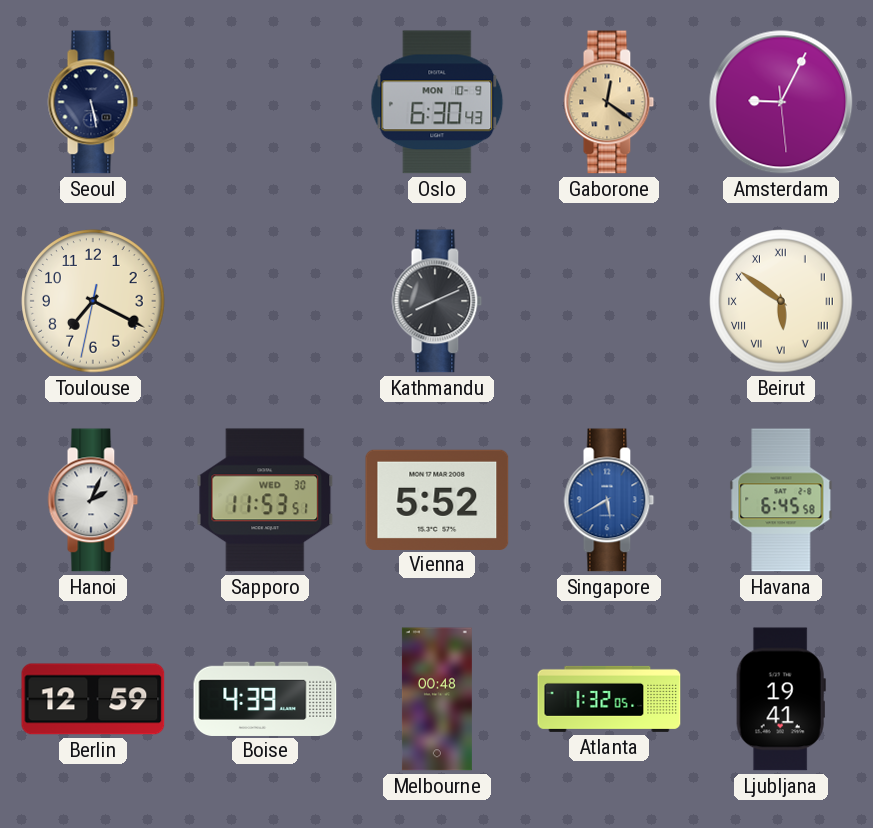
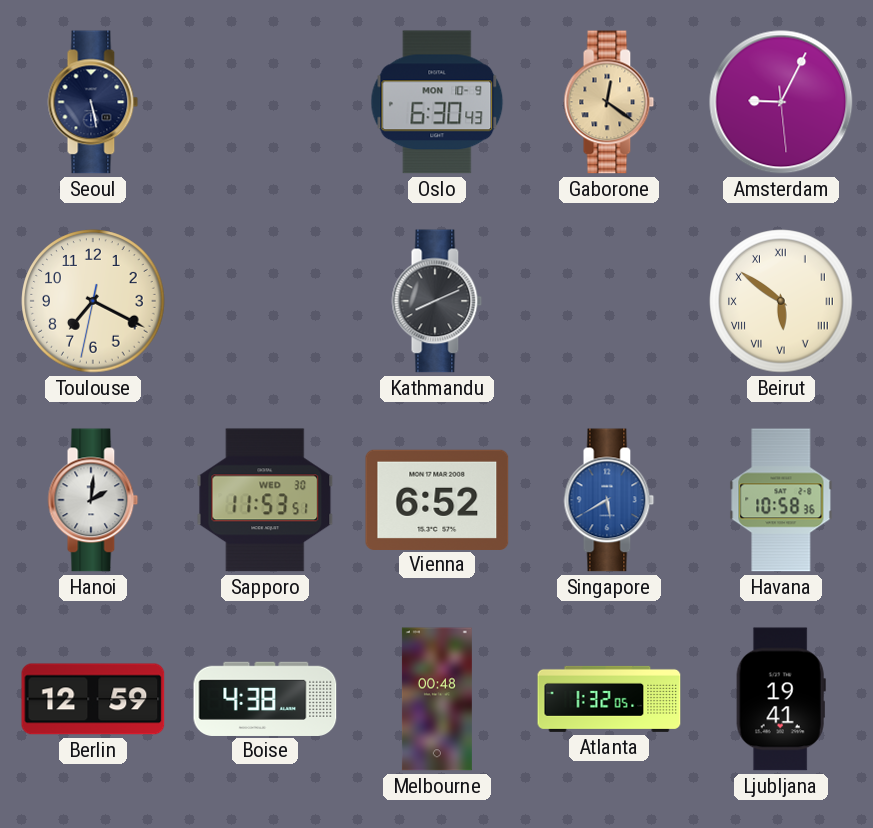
Hanoi: 2:04 -> 2:01
Vienna: 5:52 -> 6:52
Havana: 6:45 -> 10:58
Boise: 4:39 -> 4:38
